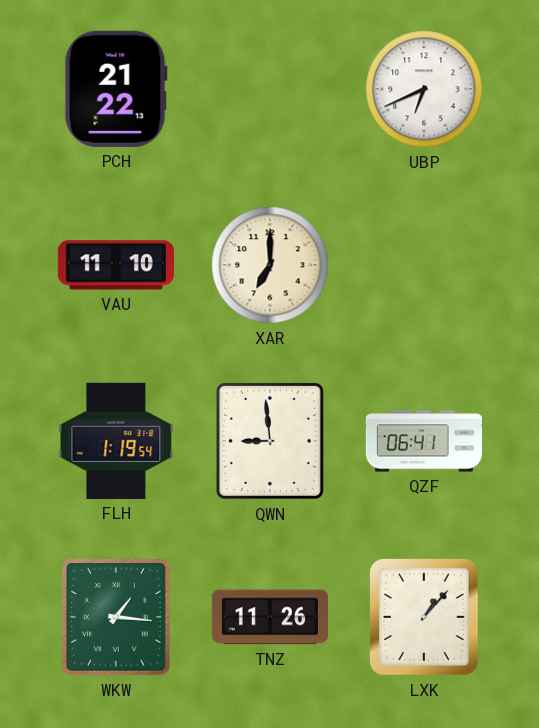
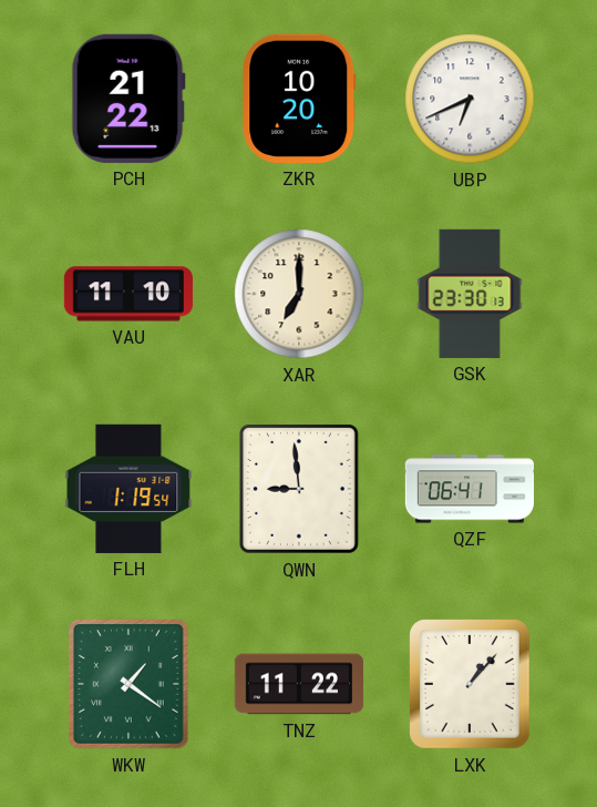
ZKR: none -> 10:20
GSK: none -> 23:30
WKW: 1:16 -> 1:21
TNZ: 11:26 -> 11:22
